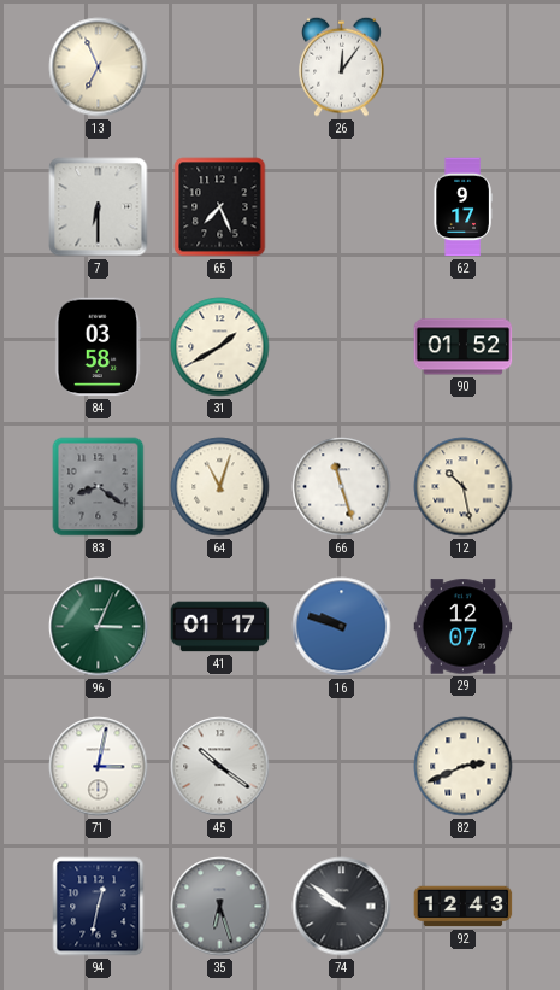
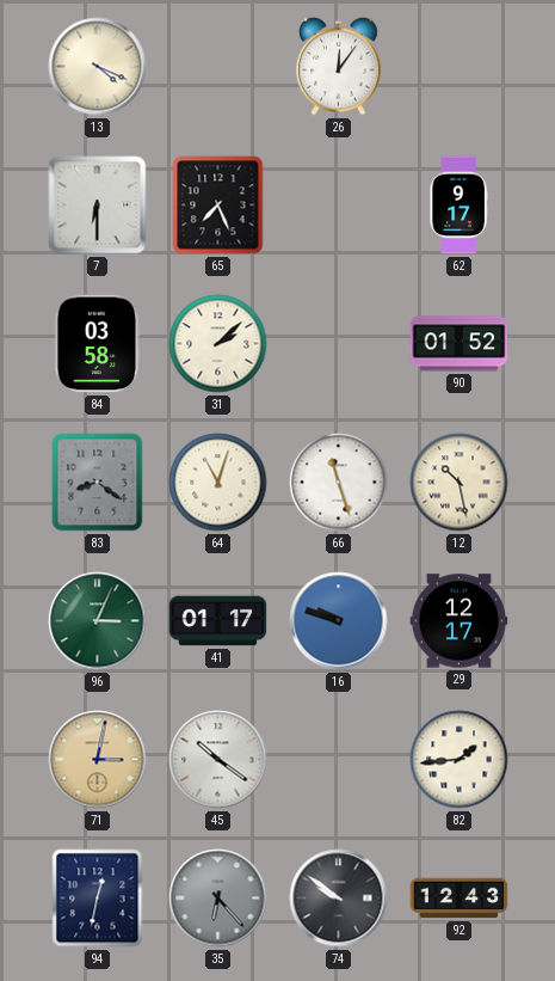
13: 6:56 -> 4:19
31: 1:40 -> 2:08
29: 12:07 -> 12:17
71 dial: white -> champagne
82: 2:41 -> 1:44
35: 6:27 -> 6:23
